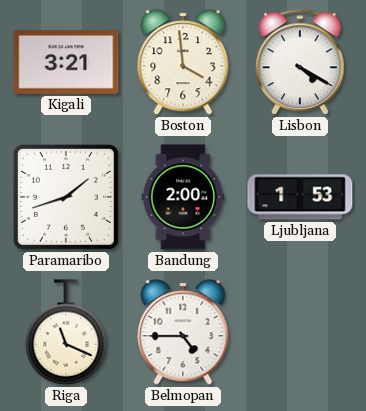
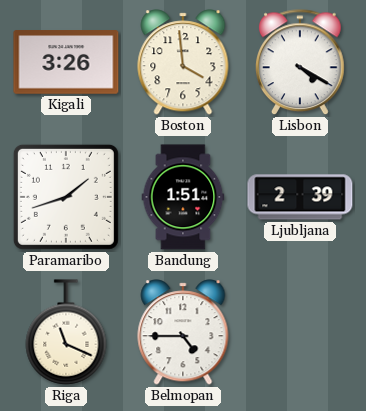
Kigali: 3:21 -> 3:26
Bandung: 2:00 -> 1:51
Ljubljana: 1:53 -> 2:39
